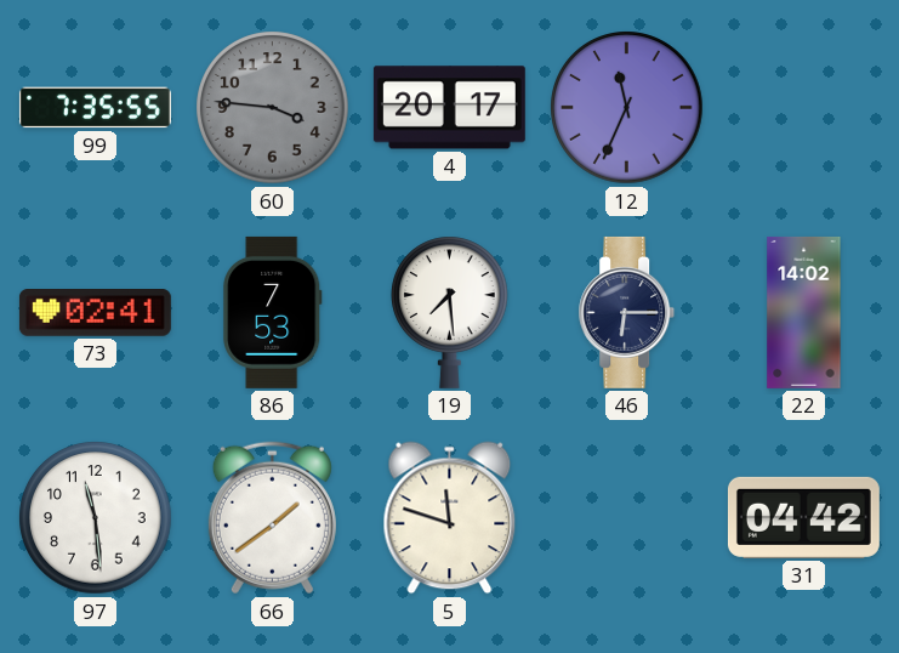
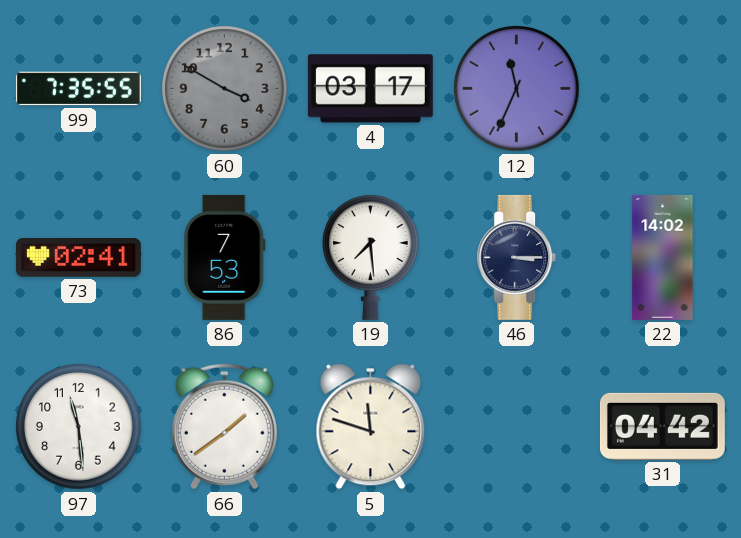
60: 3:46 -> 3:50
4: 20:17 -> 03:17
46: 6:15 -> 3:15
